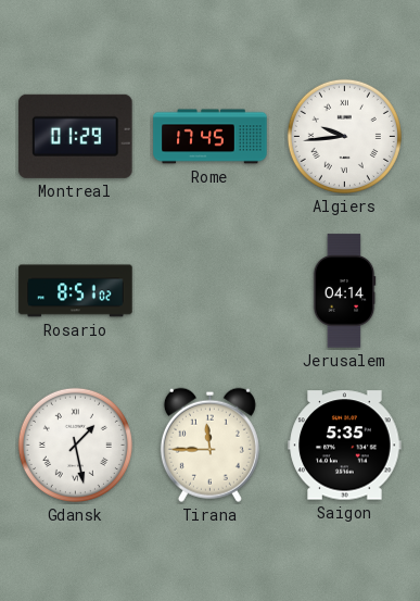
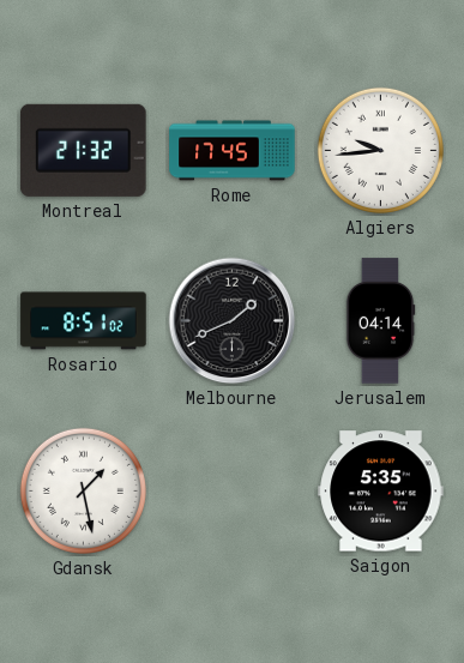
Montreal: 01:29 -> 21:32
Melbourne: none -> 1:41
Tirana: 11:45 -> none
